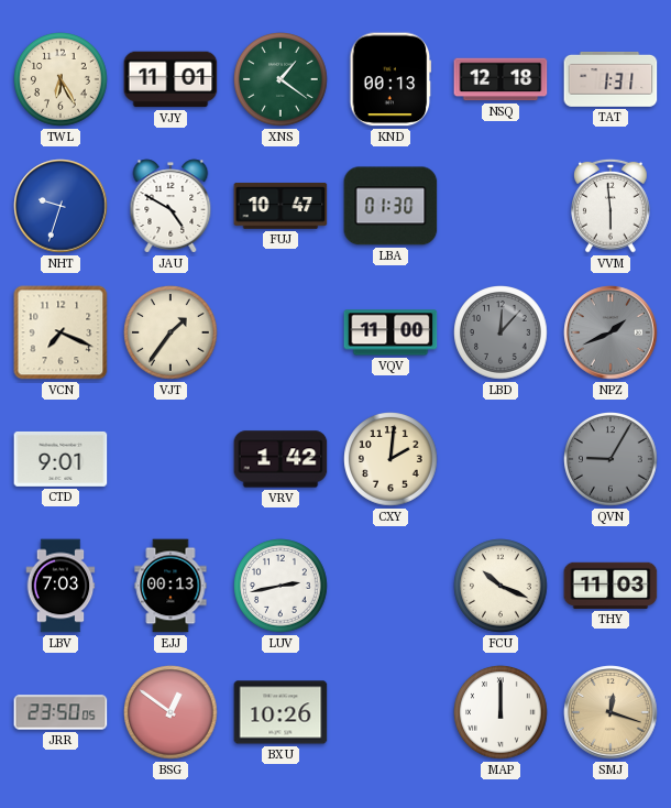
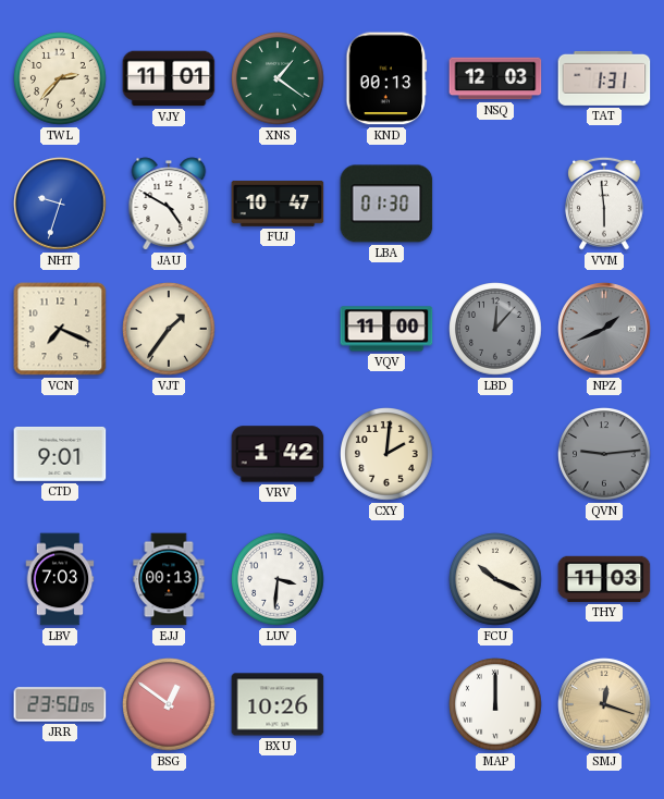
TWL: 6:25 -> 2:37
NSQ: 12:18 -> 12:03
QVN: 9:05 -> 9:14
LUV: 2:43 -> 3:31
